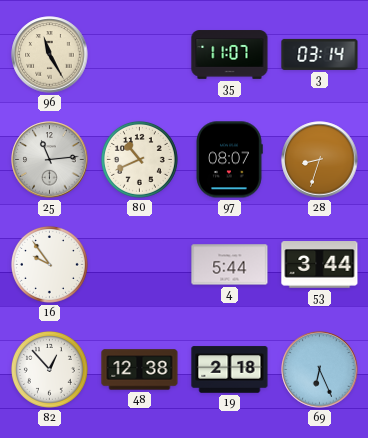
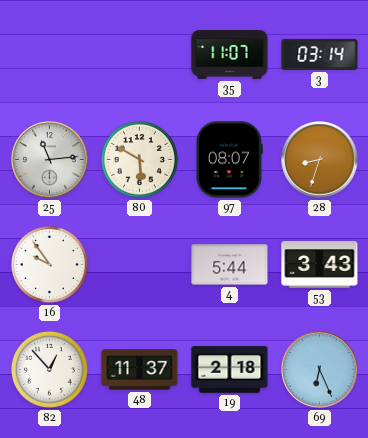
96: 11:25 -> none
80: 10:41 -> 5:50
53: 3:44 -> 3:43
48: 12:38 -> 11:37
